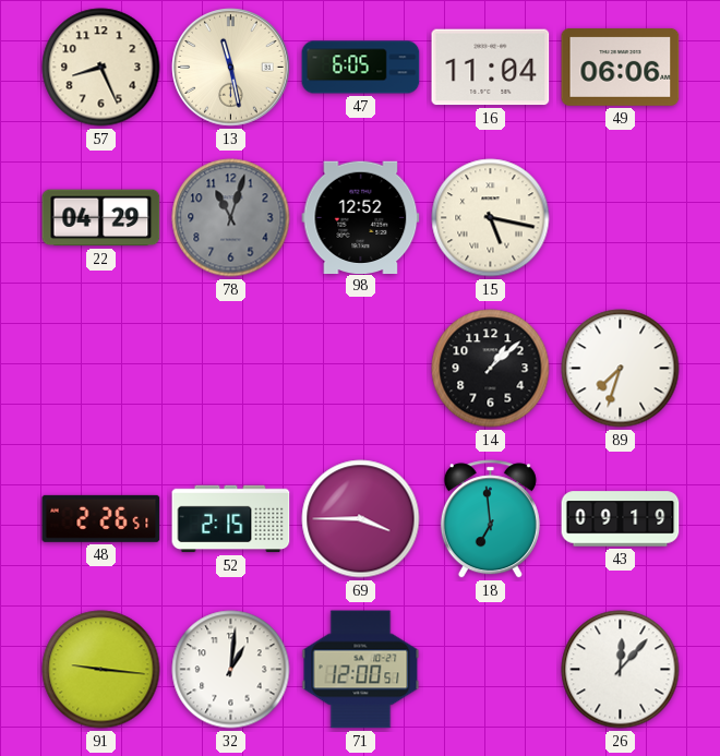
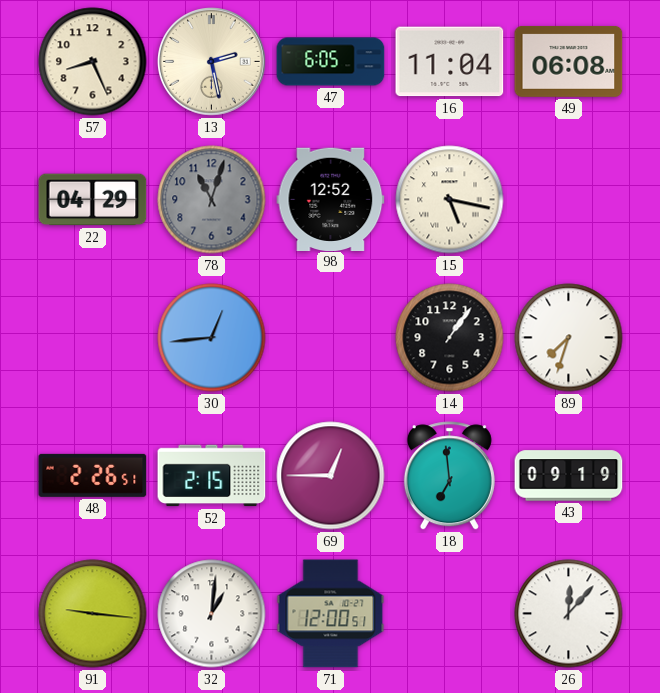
13: 11:28 -> 2:28
49: 06:06 -> 06:08
30: none -> 12:44
14: 1:08 -> 1:06
69: 3:45 -> 12:45
